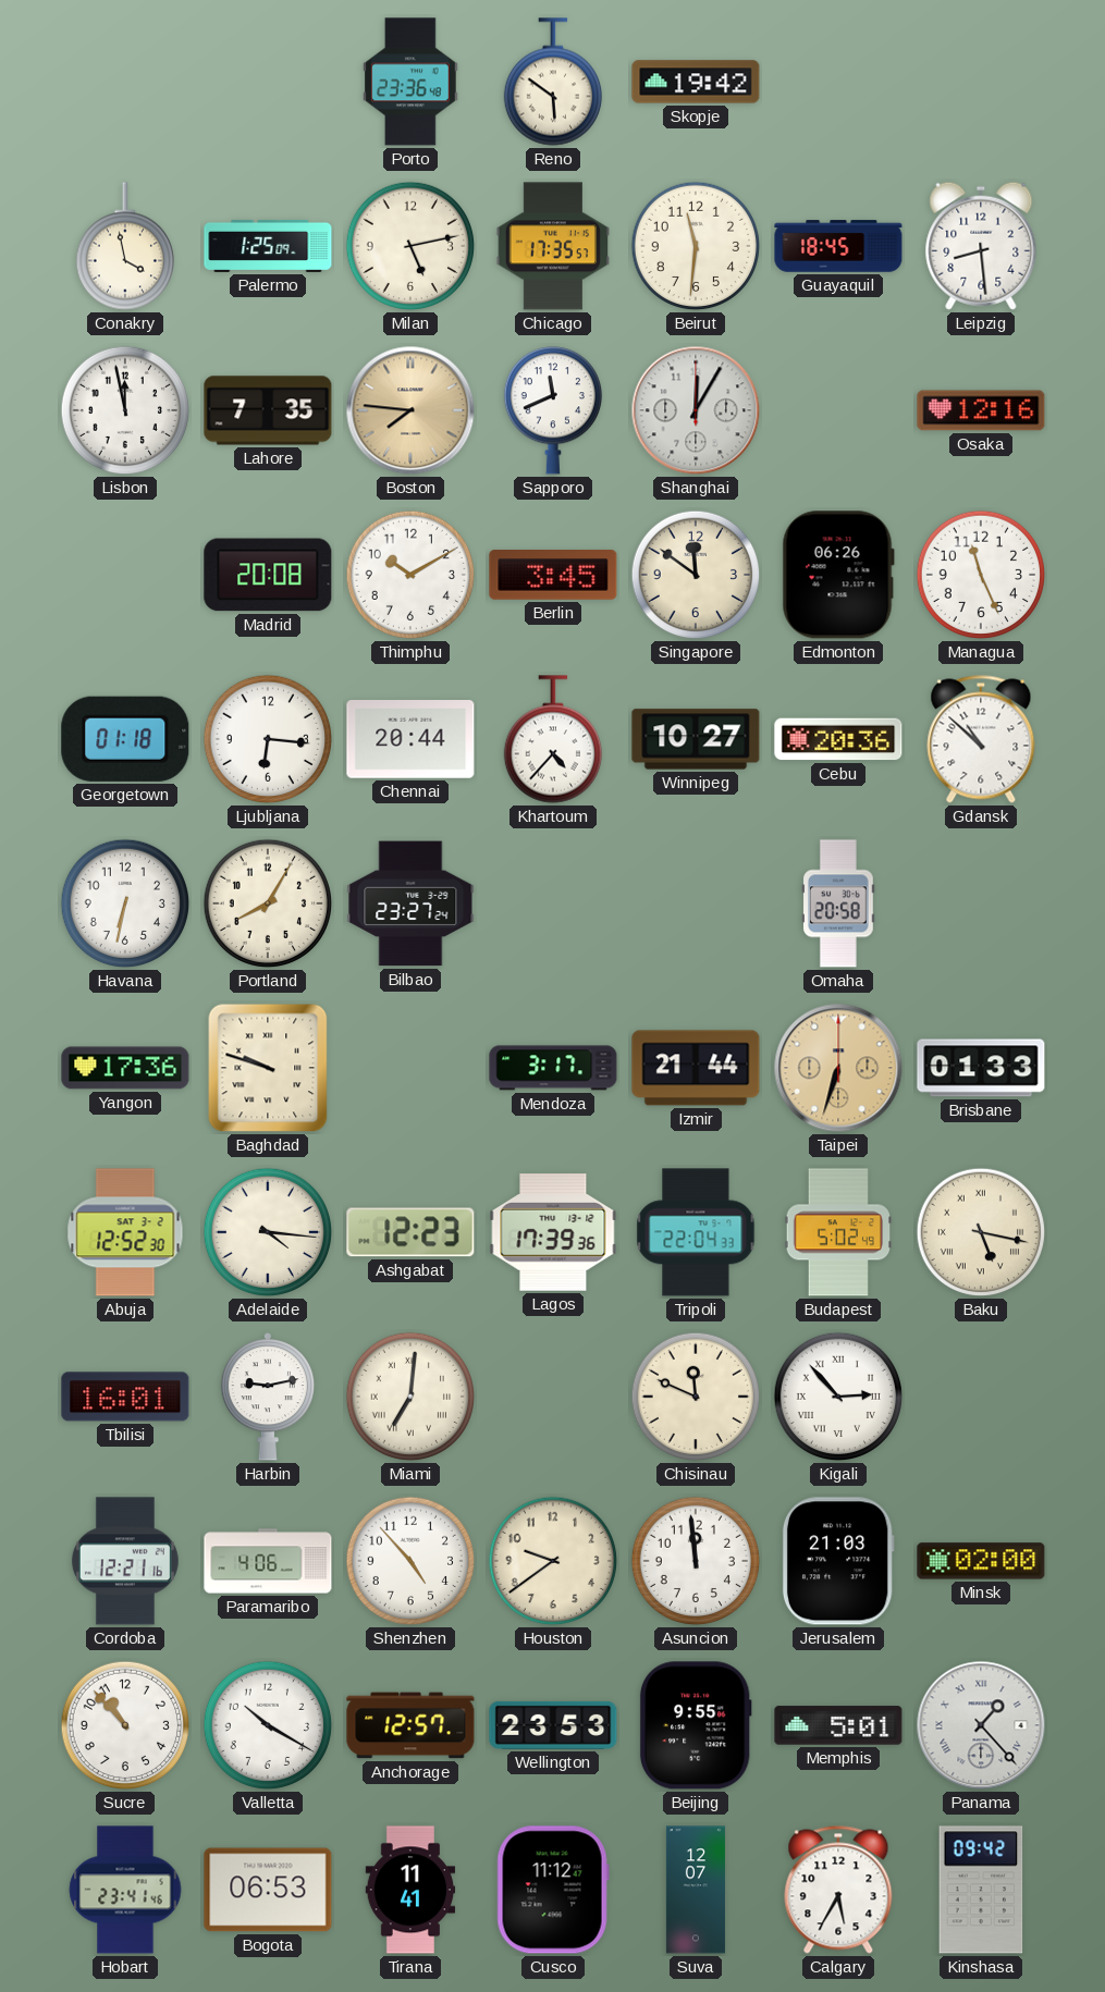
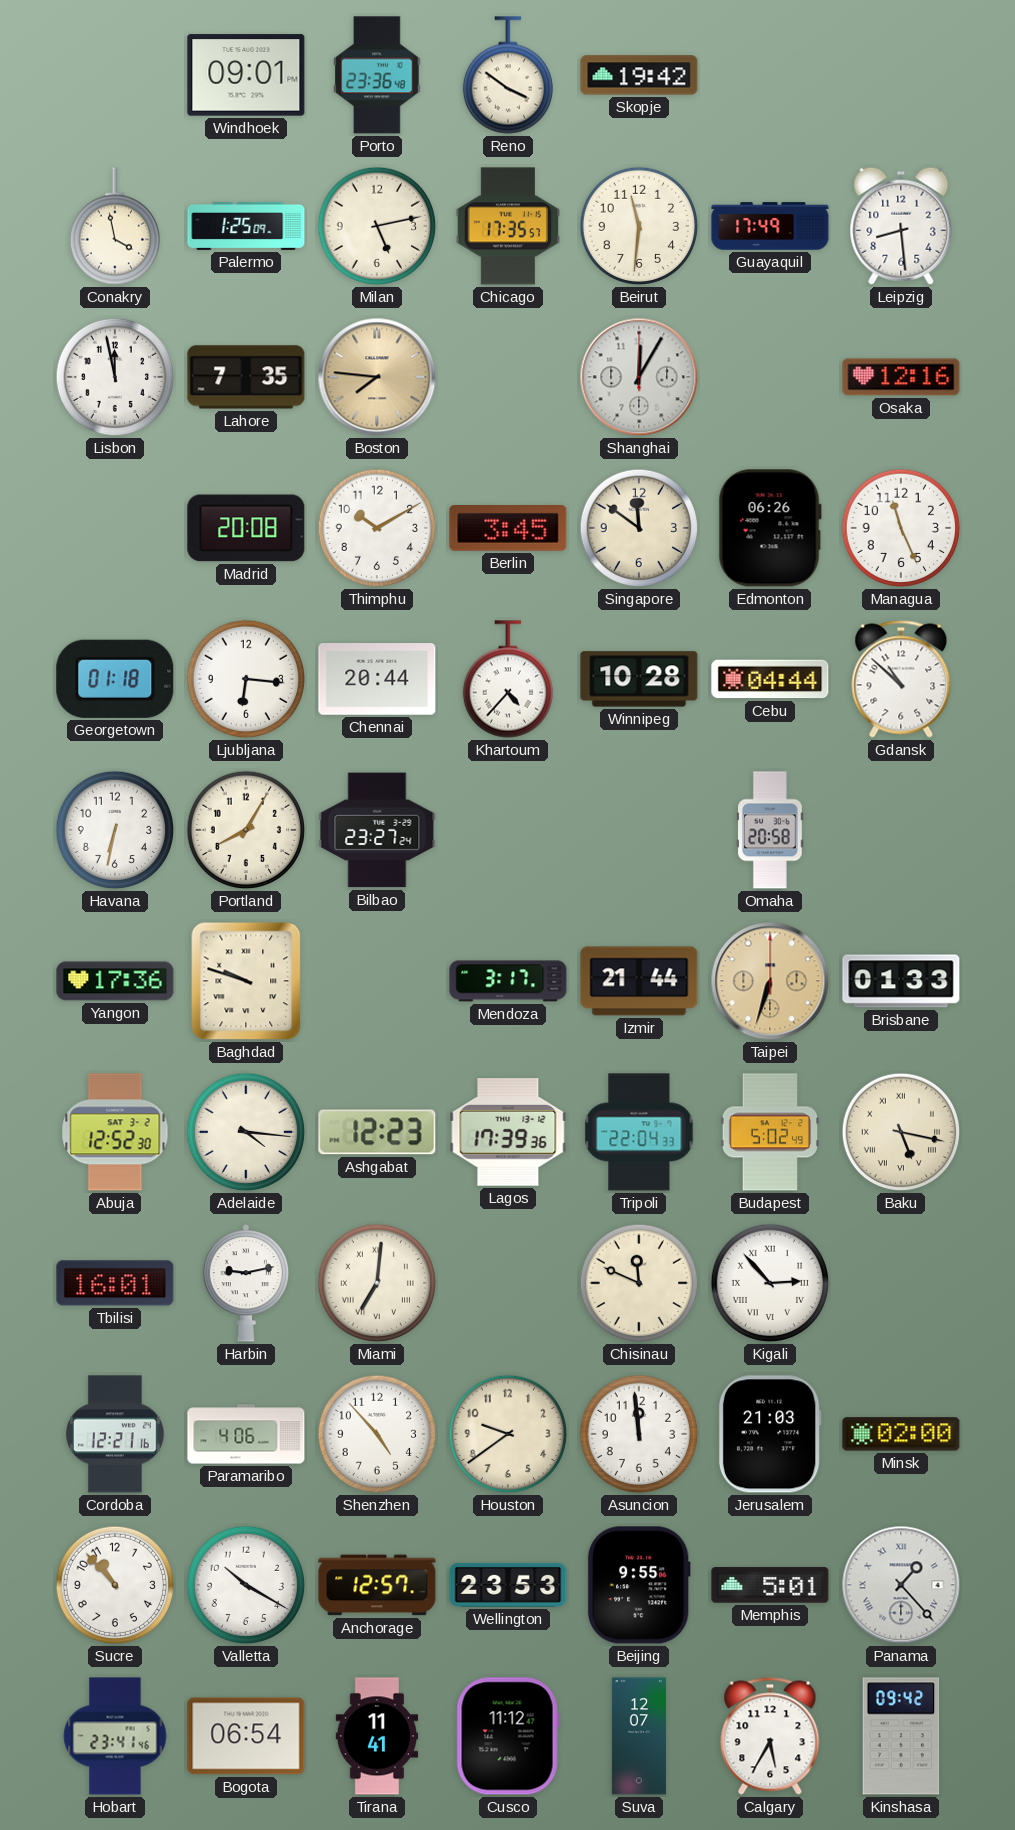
Windhoek: none -> 09:01
Reno: 5:51 -> 3:51
Guayaquil: 18:45 -> 17:49
Sapporo: 11:41 -> none
Winnipeg: 10:27 -> 10:28
Cebu: 20:36 -> 04:44
Bogota: 06:53 -> 06:54
